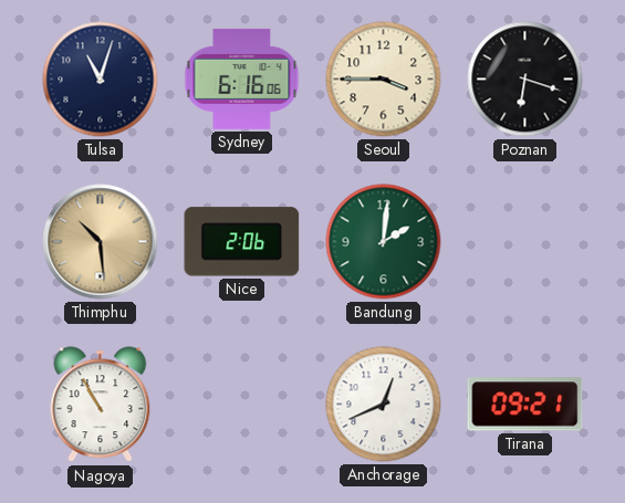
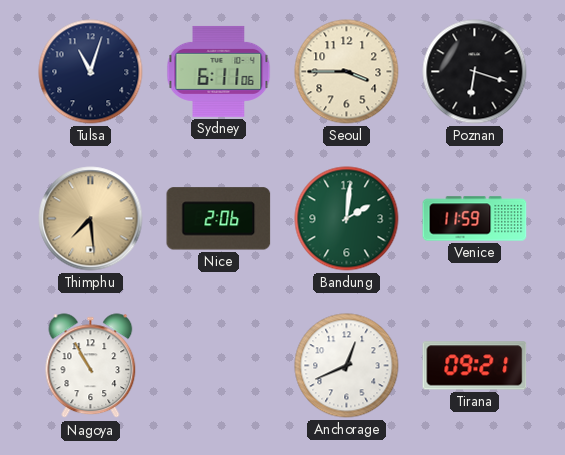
Sydney: 6:16 -> 6:11
Thimphu: 10:29 -> 7:29
Venice: none -> 11:59
